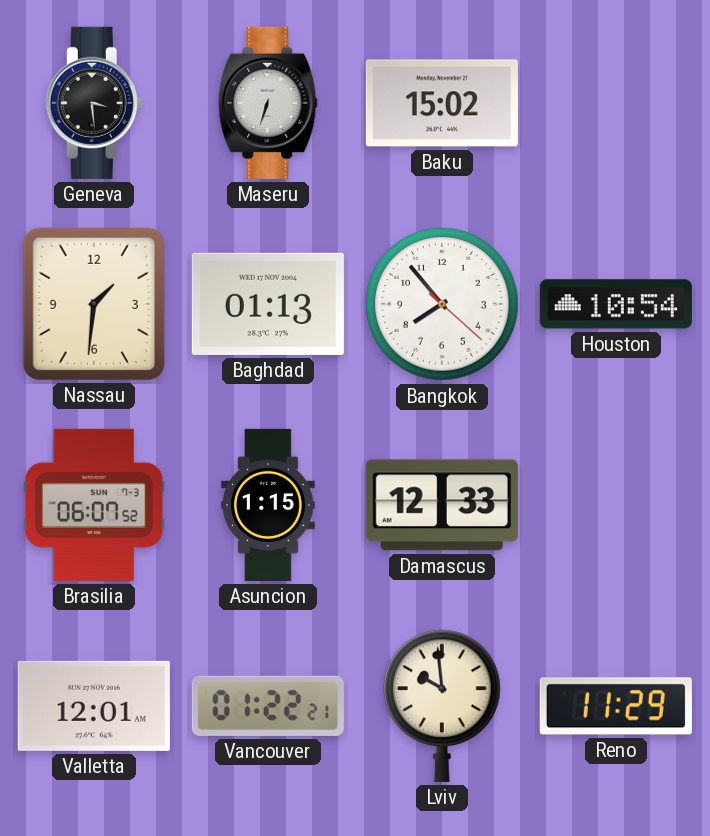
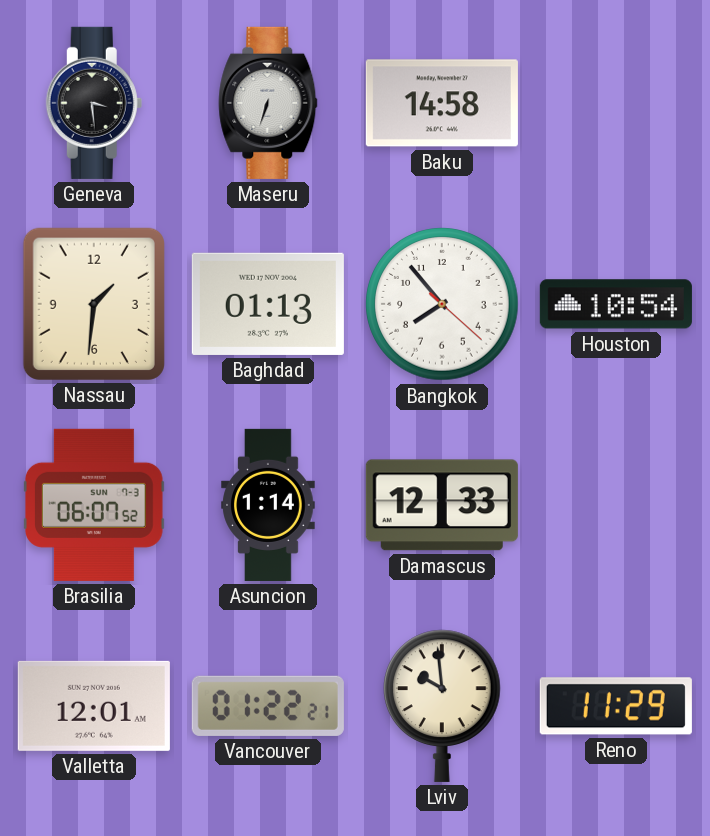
Baku: 15:02 -> 14:58
Asuncion: 1:15 -> 1:14
